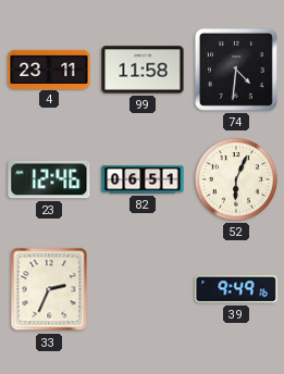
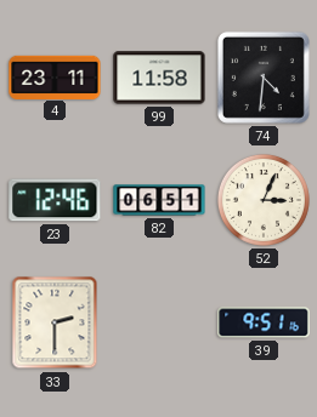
52: 6:04 -> 3:04
33: 2:34 -> 2:30
39: 9:49 -> 9:51
